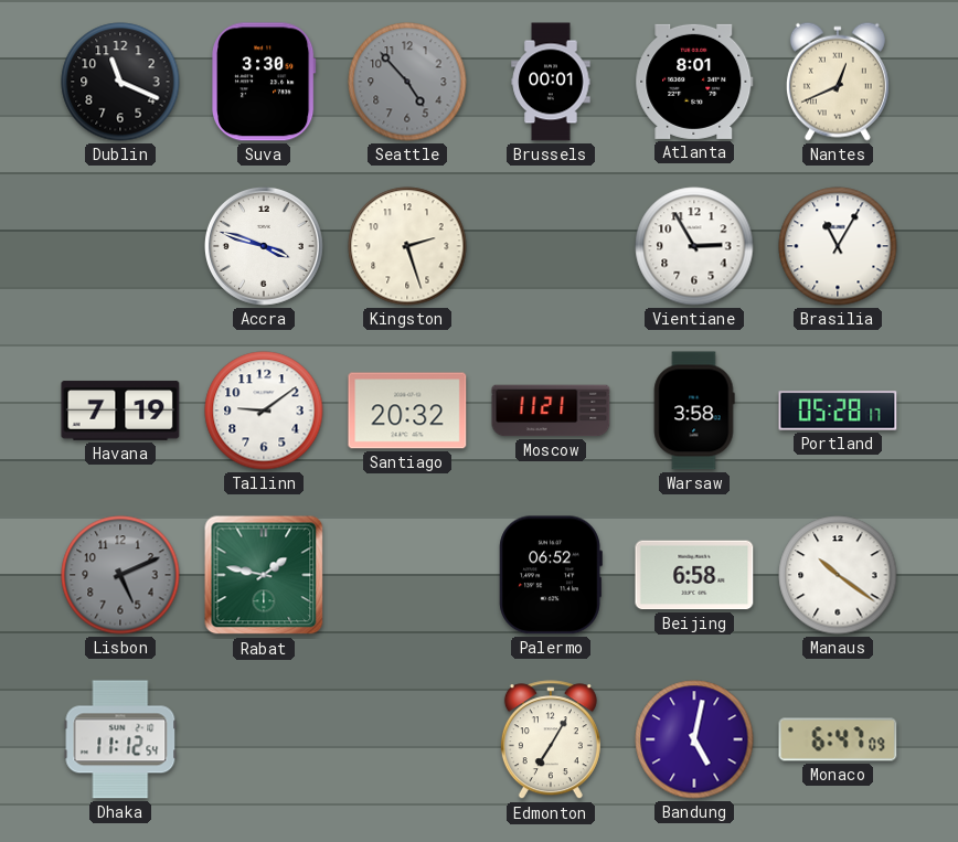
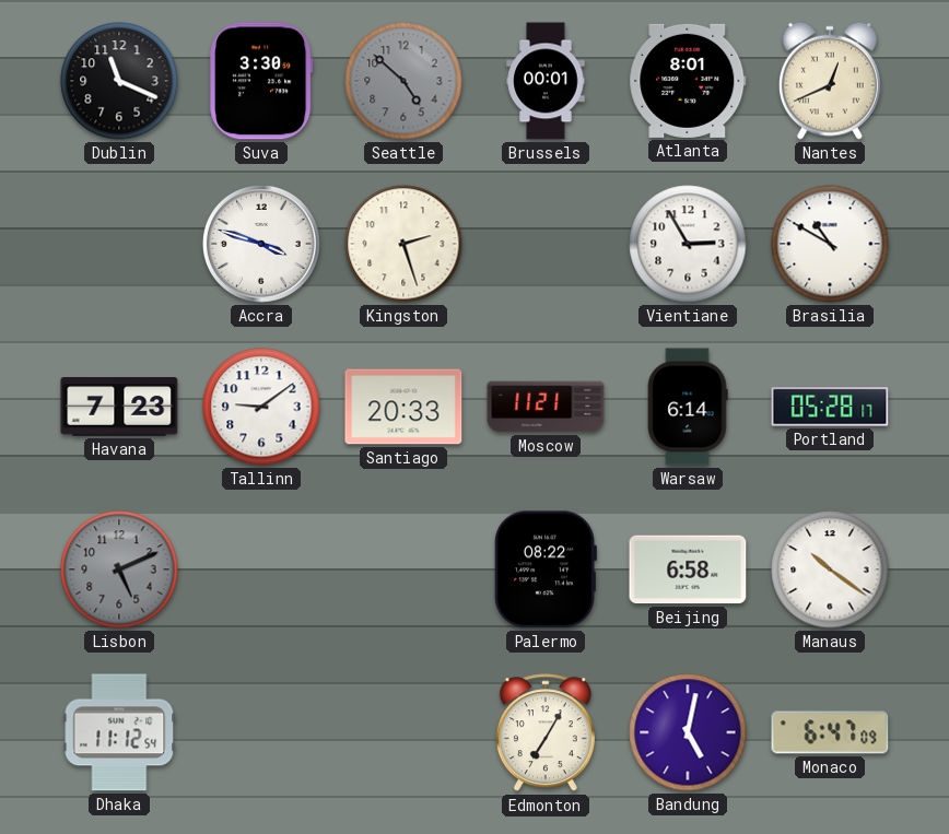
Seattle: 4:53 -> 4:52
Brasilia: 11:05 -> 10:50
Havana: 7:19 -> 7:23
Santiago: 20:32 -> 20:33
Warsaw: 3:58 -> 6:14
Rabat: 1:47 -> none
Palermo: 06:52 -> 08:22
